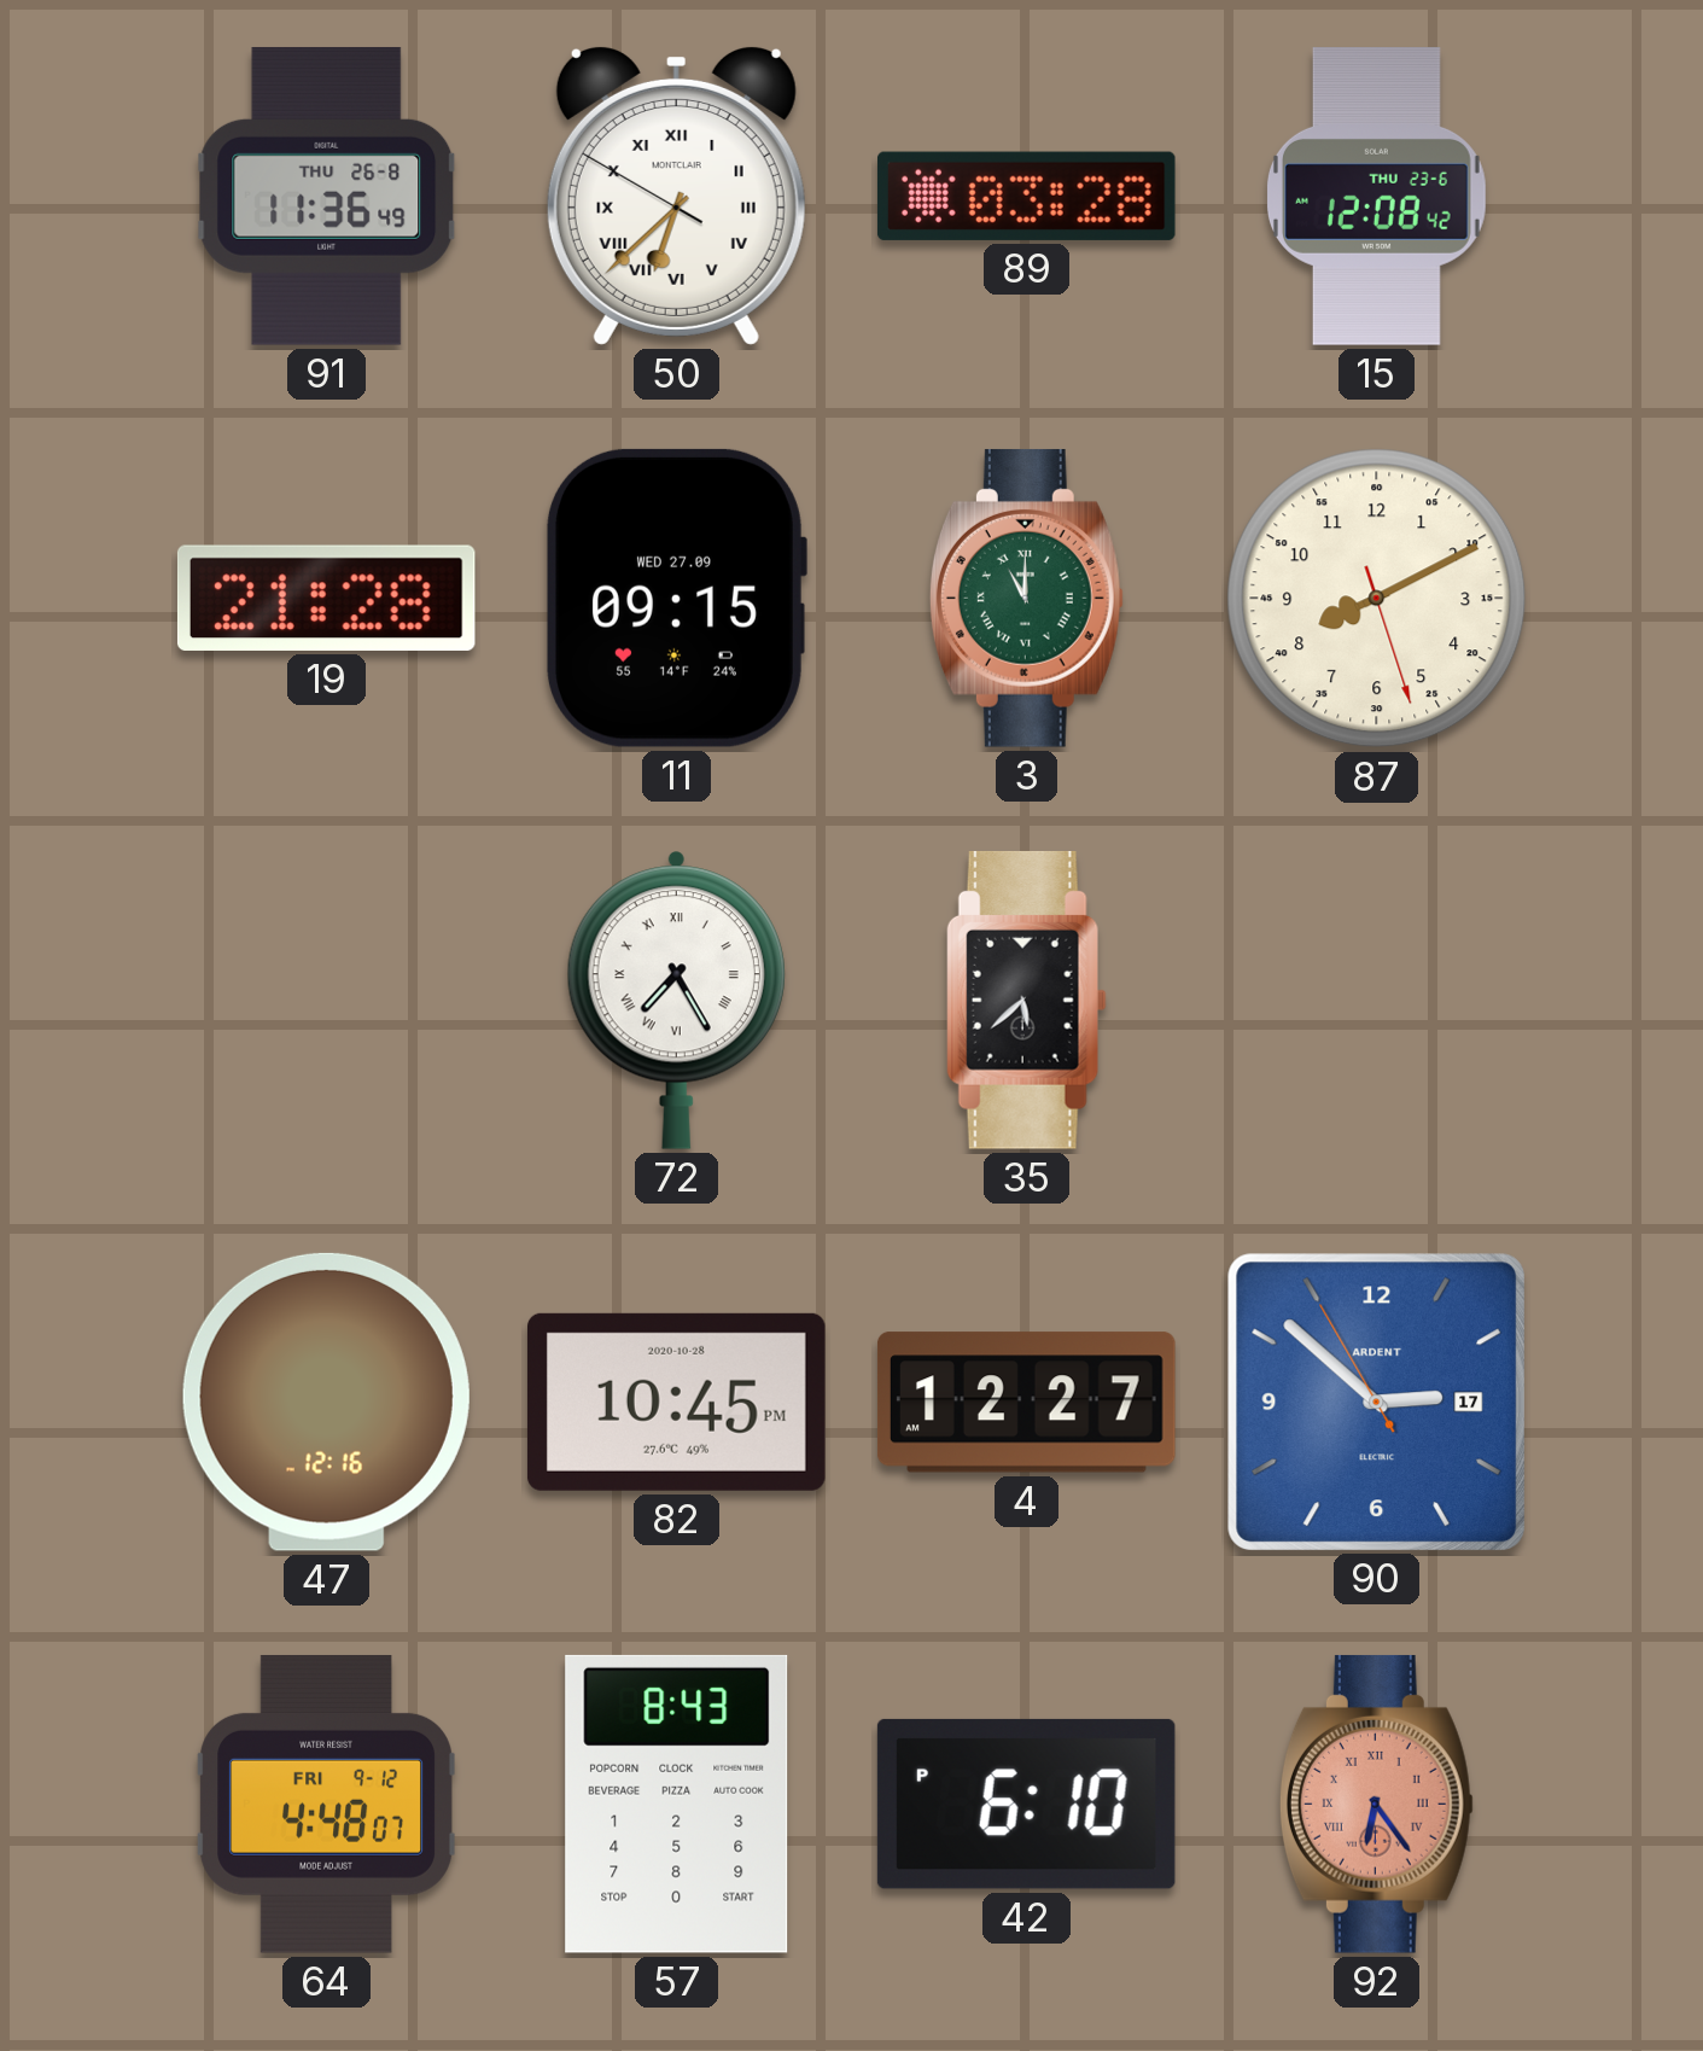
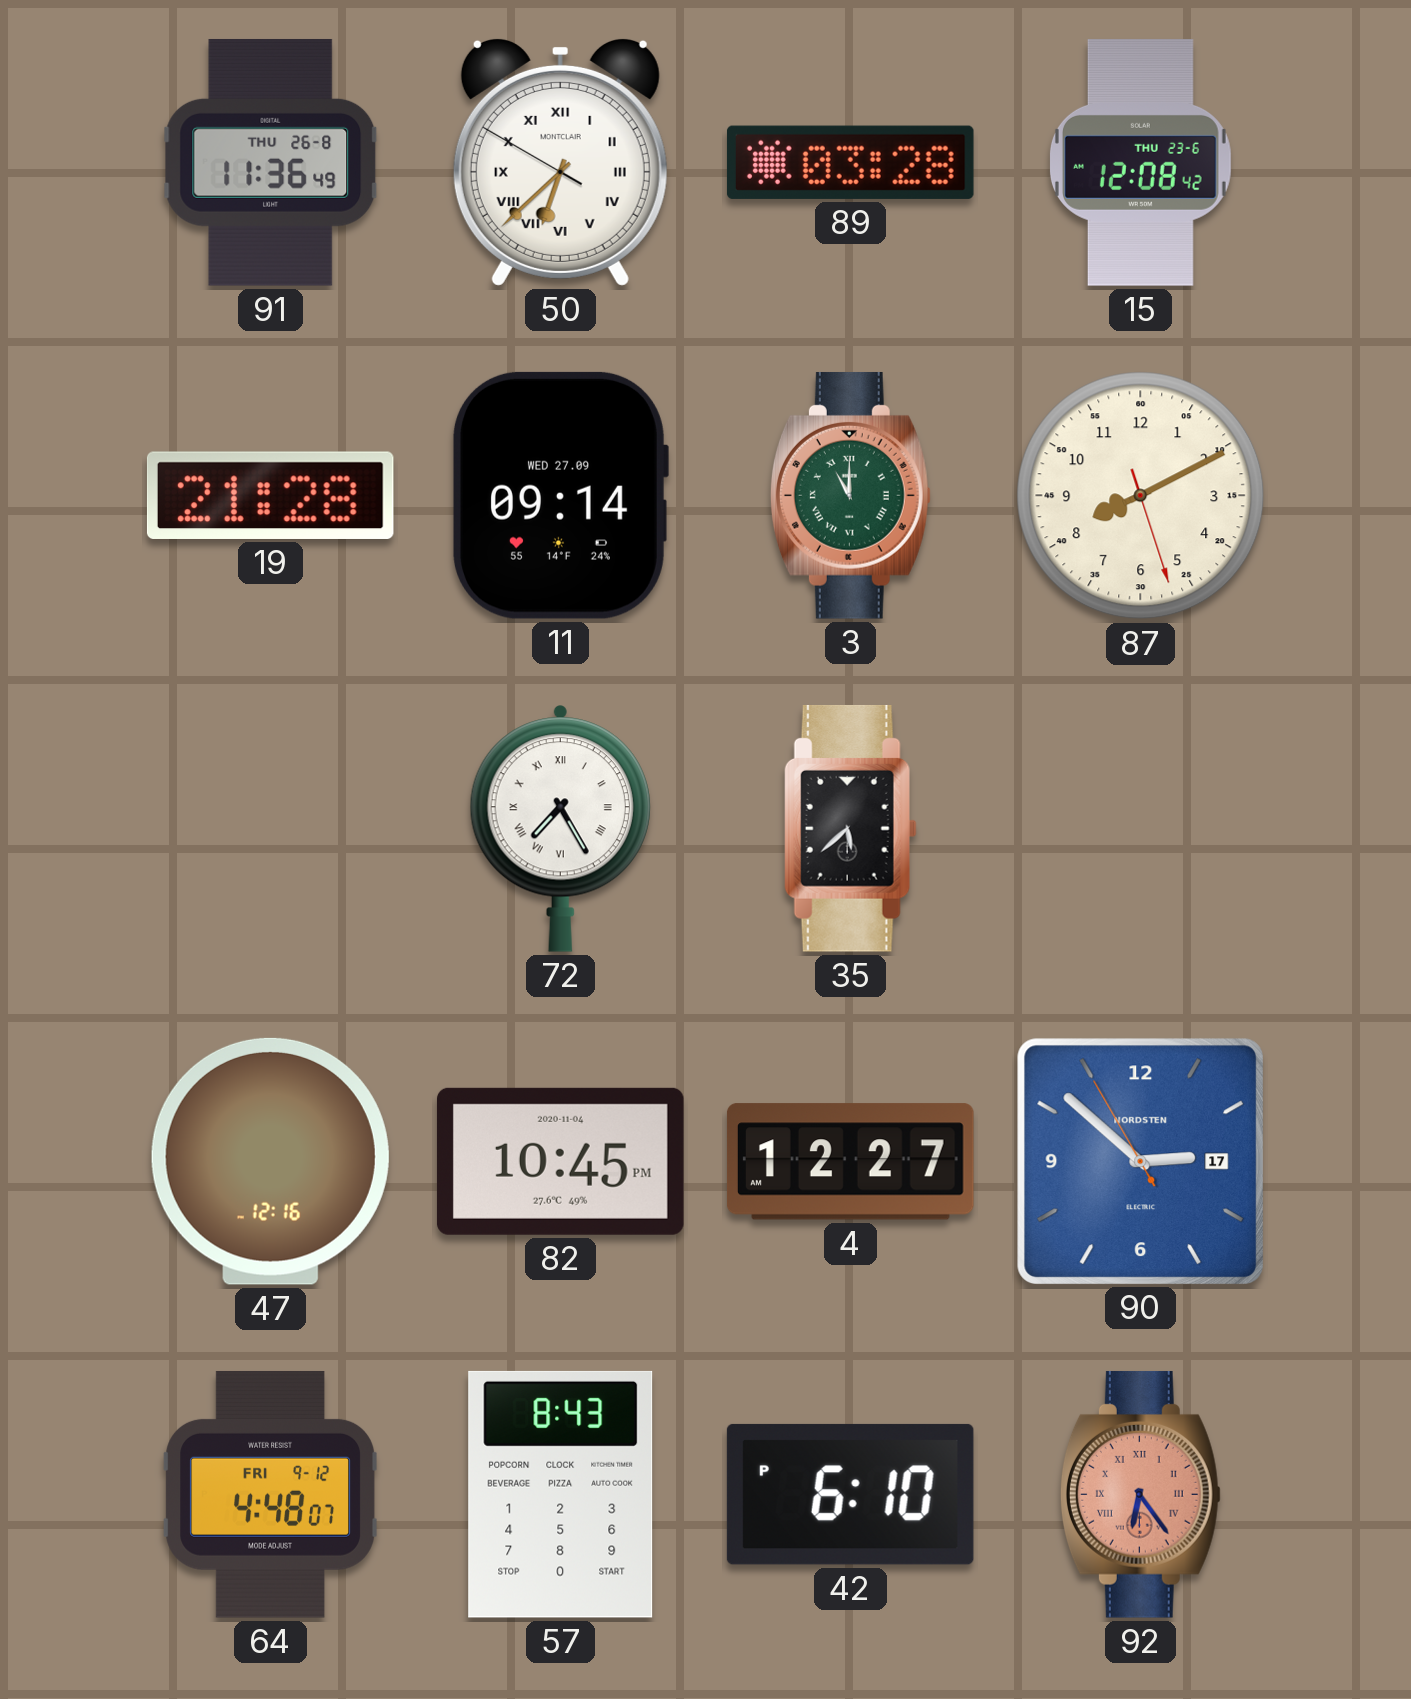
11: 09:15 -> 09:14
82 date: 2020-10-28 -> 2020-11-04
90 brand: ARDENT -> NORDSTEN
